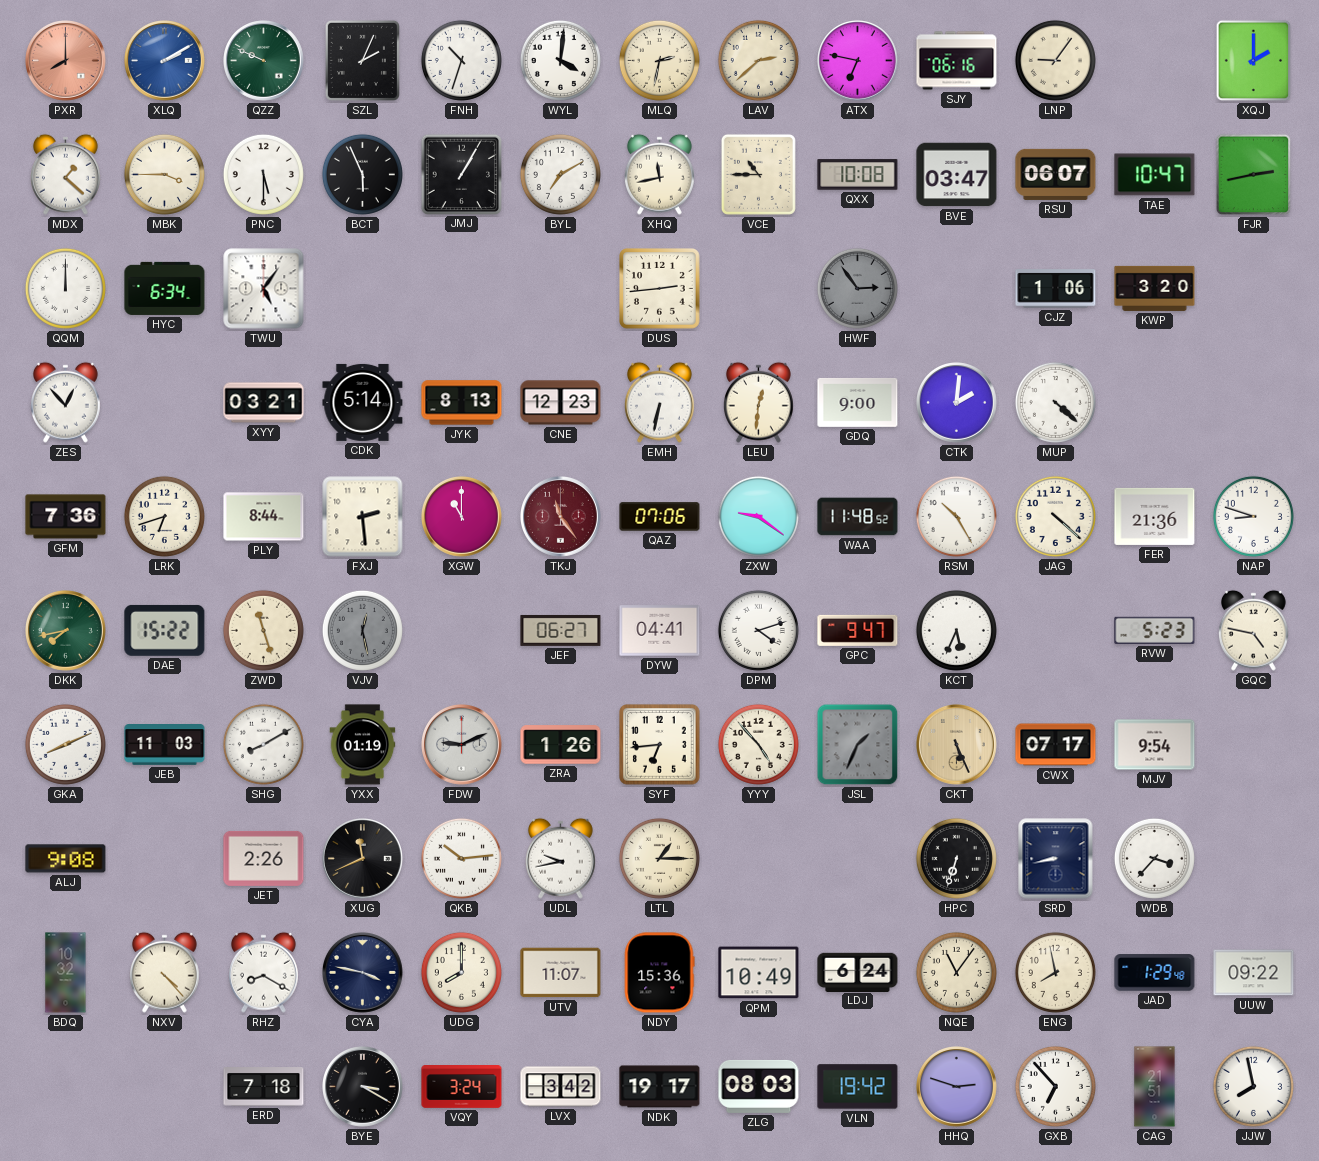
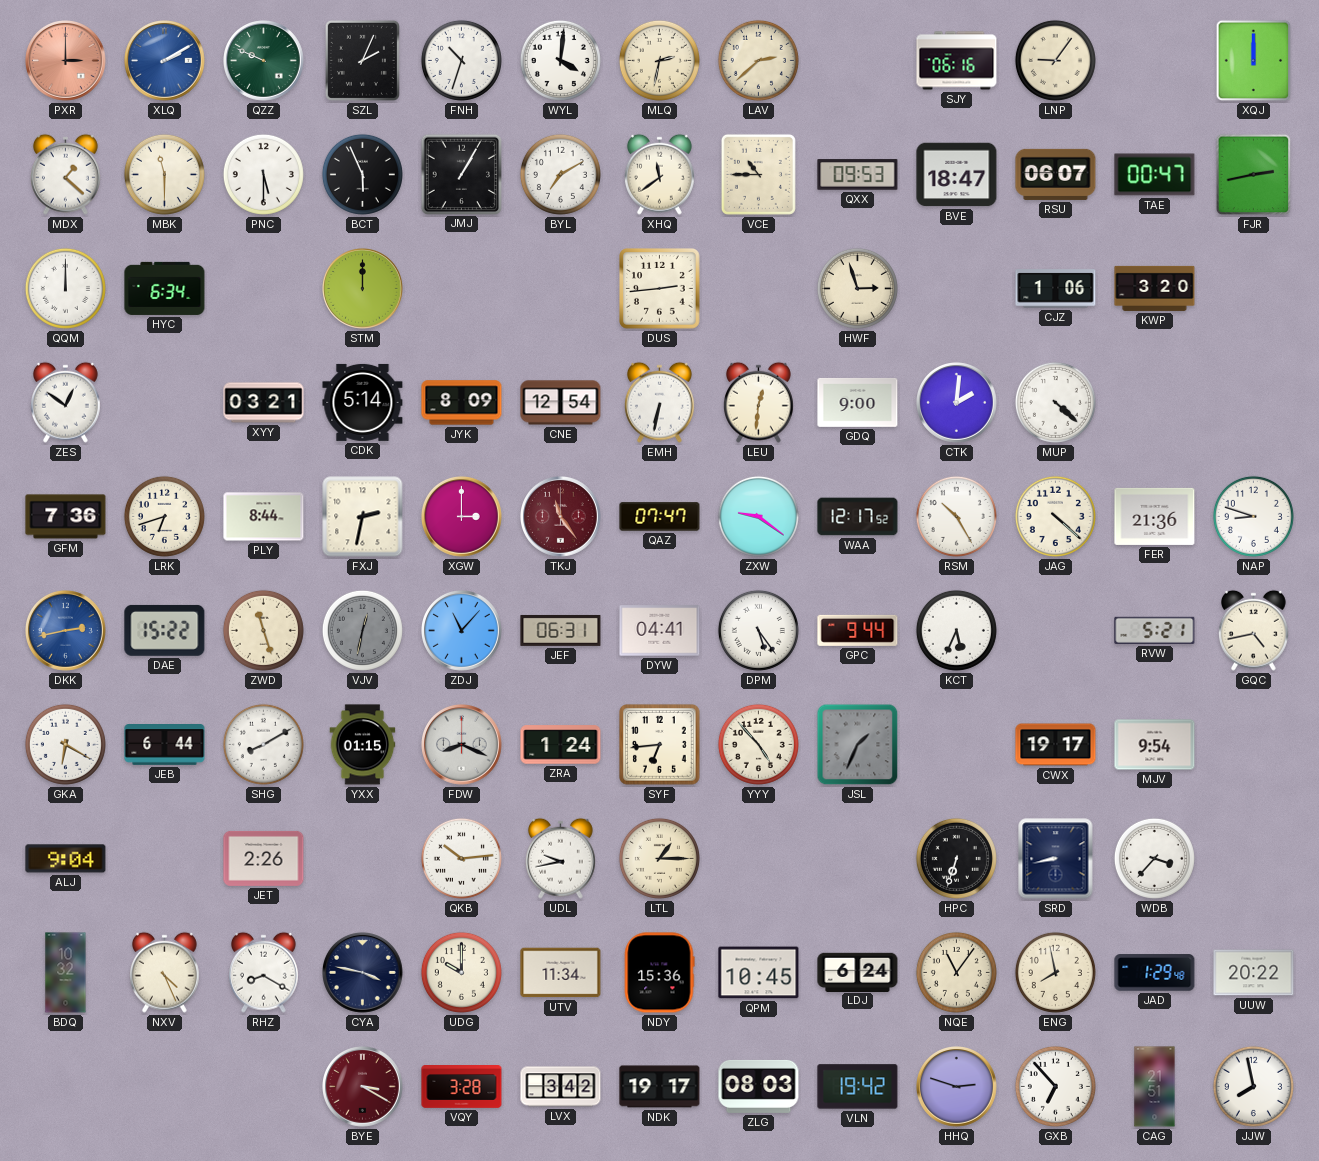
PXR: 8:00 -> 3:00
ATX: 6:47 -> none
XQJ: 2:00 -> 12:00
MBK: 3:45 -> 11:30
XHQ: 11:43 -> 11:39
QXX: 10:08 -> 09:53
BVE: 03:47 -> 18:47
TAE: 10:47 -> 00:47
TWU: 5:06 -> none
STM: none -> 12:00
HWF: 2:54 -> 2:57
HWF dial: grey -> cream
ZES: 12:53 -> 12:51
JYK: 8:13 -> 8:09
CNE: 12:23 -> 12:54
FXJ: 2:29 -> 2:32
XGW: 11:00 -> 3:00
QAZ: 07:06 -> 07:47
WAA: 11:48 -> 12:17
DKK: 7:43 -> 2:43
DKK dial: green -> blue
VJV: 12:28 -> 12:32
ZDJ: none -> 11:07
JEF: 06:27 -> 06:31
DPM: 4:12 -> 5:24
GPC: 9:47 -> 9:44
RVW: 5:23 -> 5:21
GQC: 4:47 -> 4:43
GKA: 8:11 -> 6:20
JEB: 11:03 -> 6:44
YXX: 01:19 -> 01:15
FDW: 9:11 -> 8:19
ZRA: 1:26 -> 1:24
CKT: 5:26 -> none
CWX: 07:17 -> 19:17
ALJ: 9:08 -> 9:04
XUG: 11:41 -> none
NXV: 4:23 -> 4:26
UDG: 8:00 -> 10:00
UTV: 11:07 -> 11:34
QPM: 10:49 -> 10:45
UUW: 09:22 -> 20:22
ERD: 7:18 -> none
BYE dial: black -> burgundy
VQY: 3:24 -> 3:28
